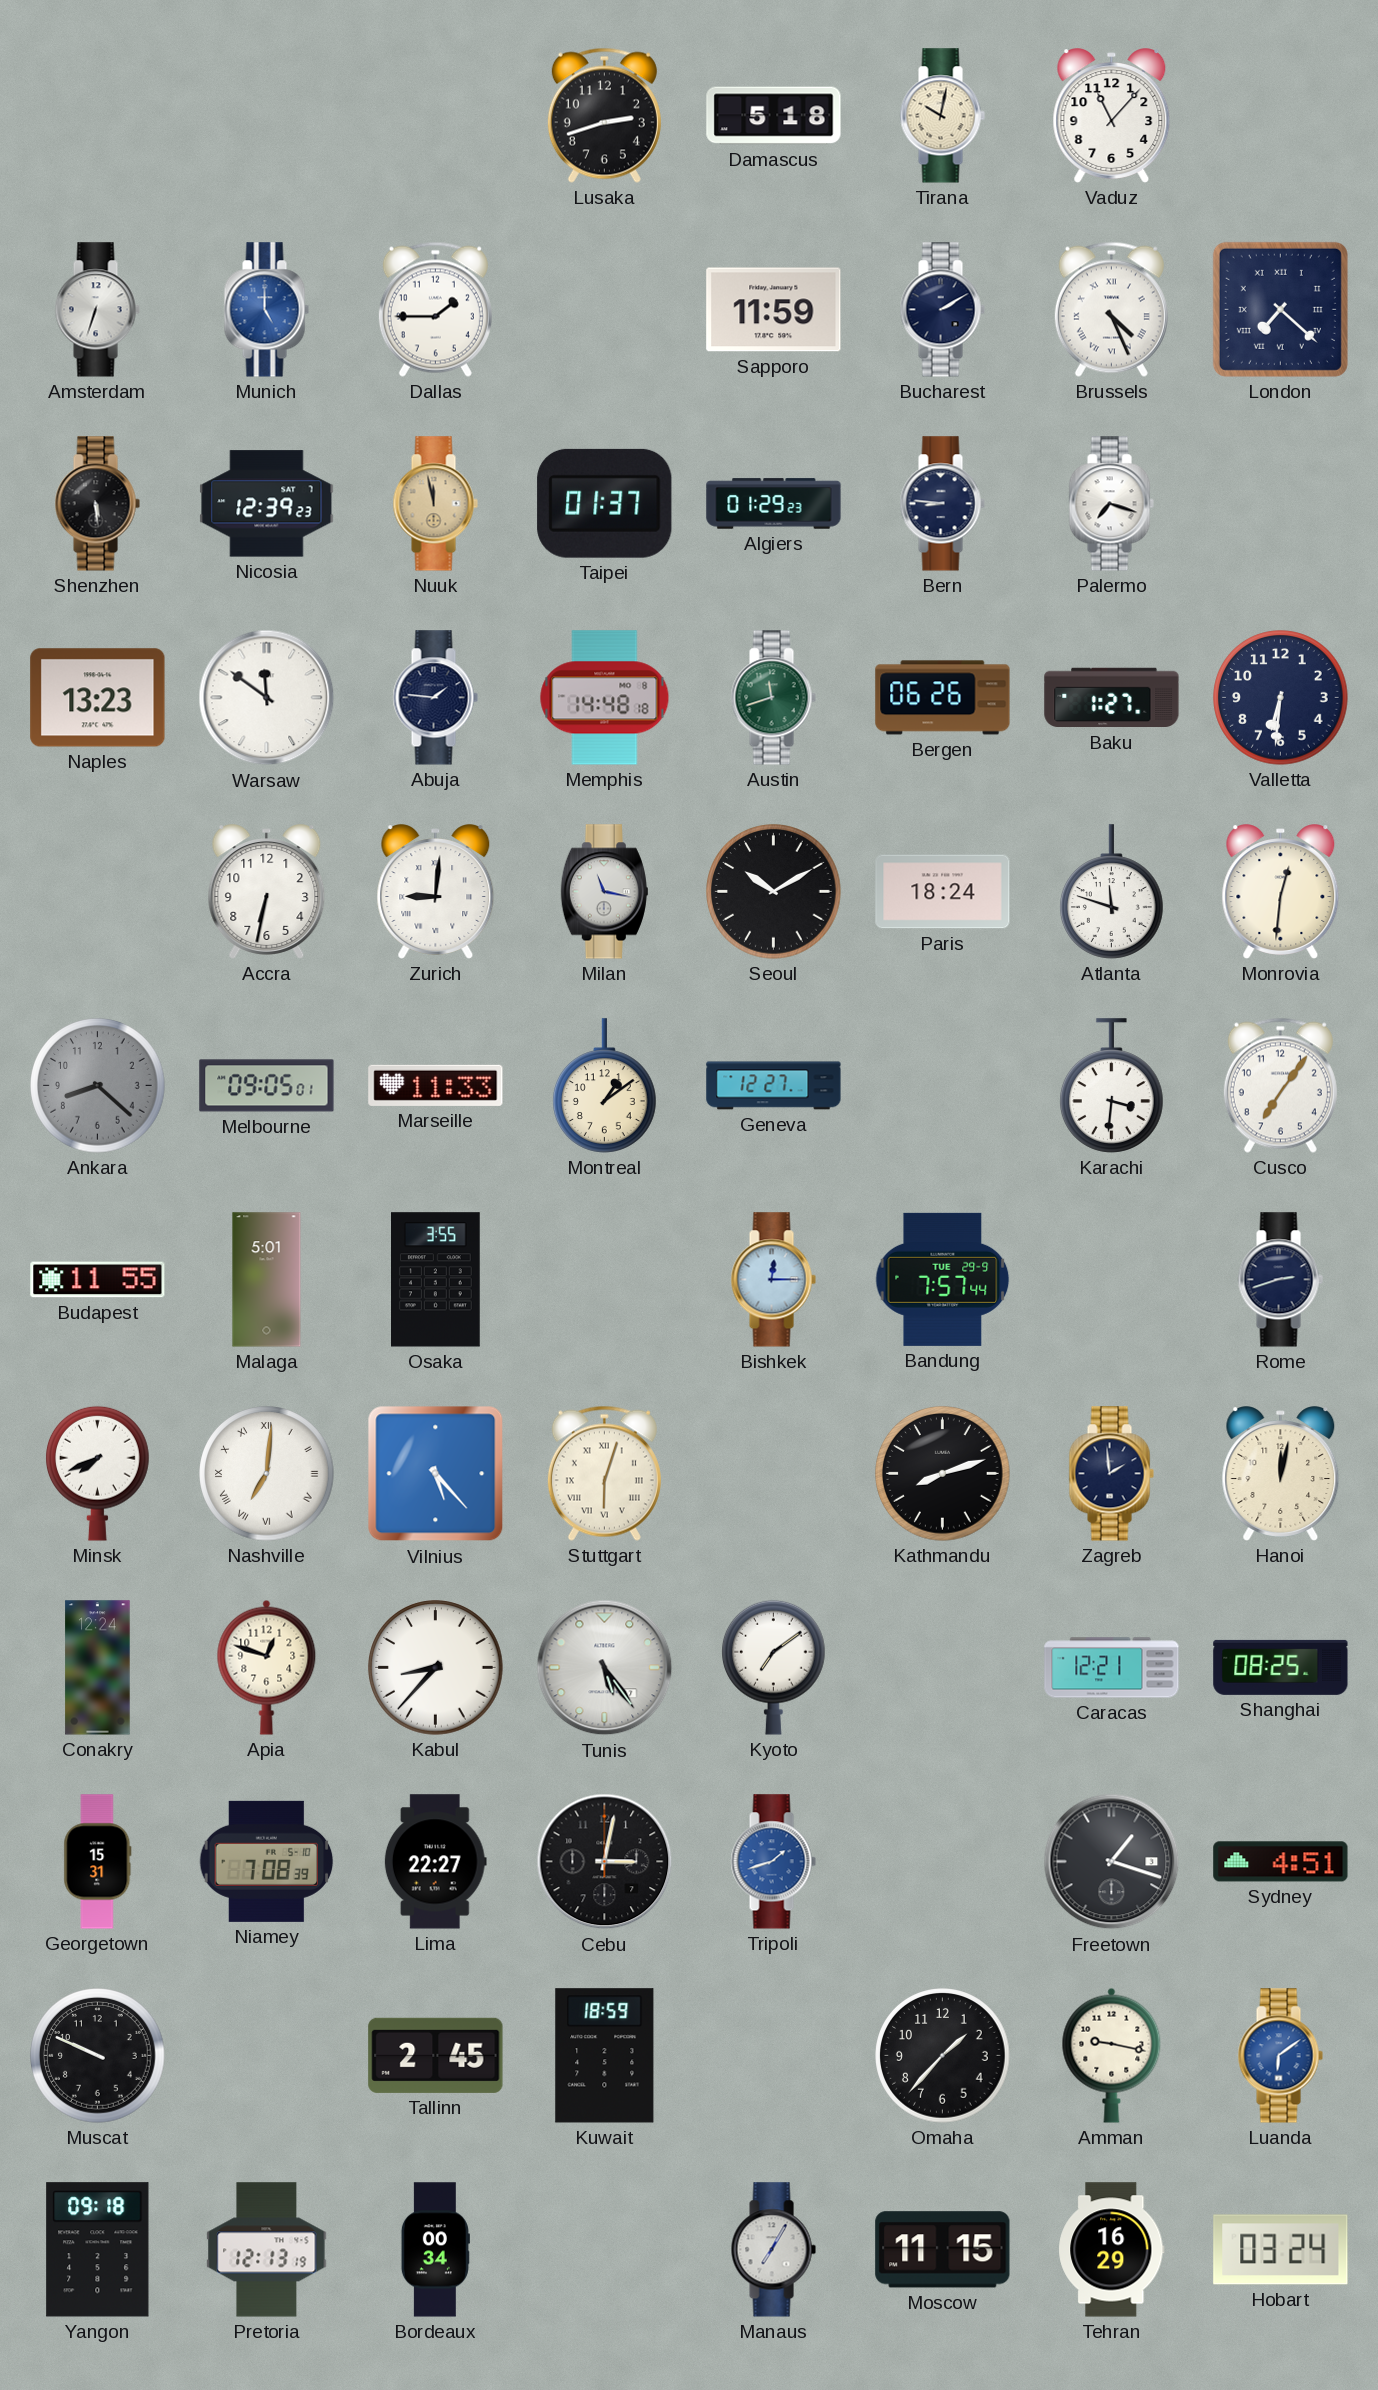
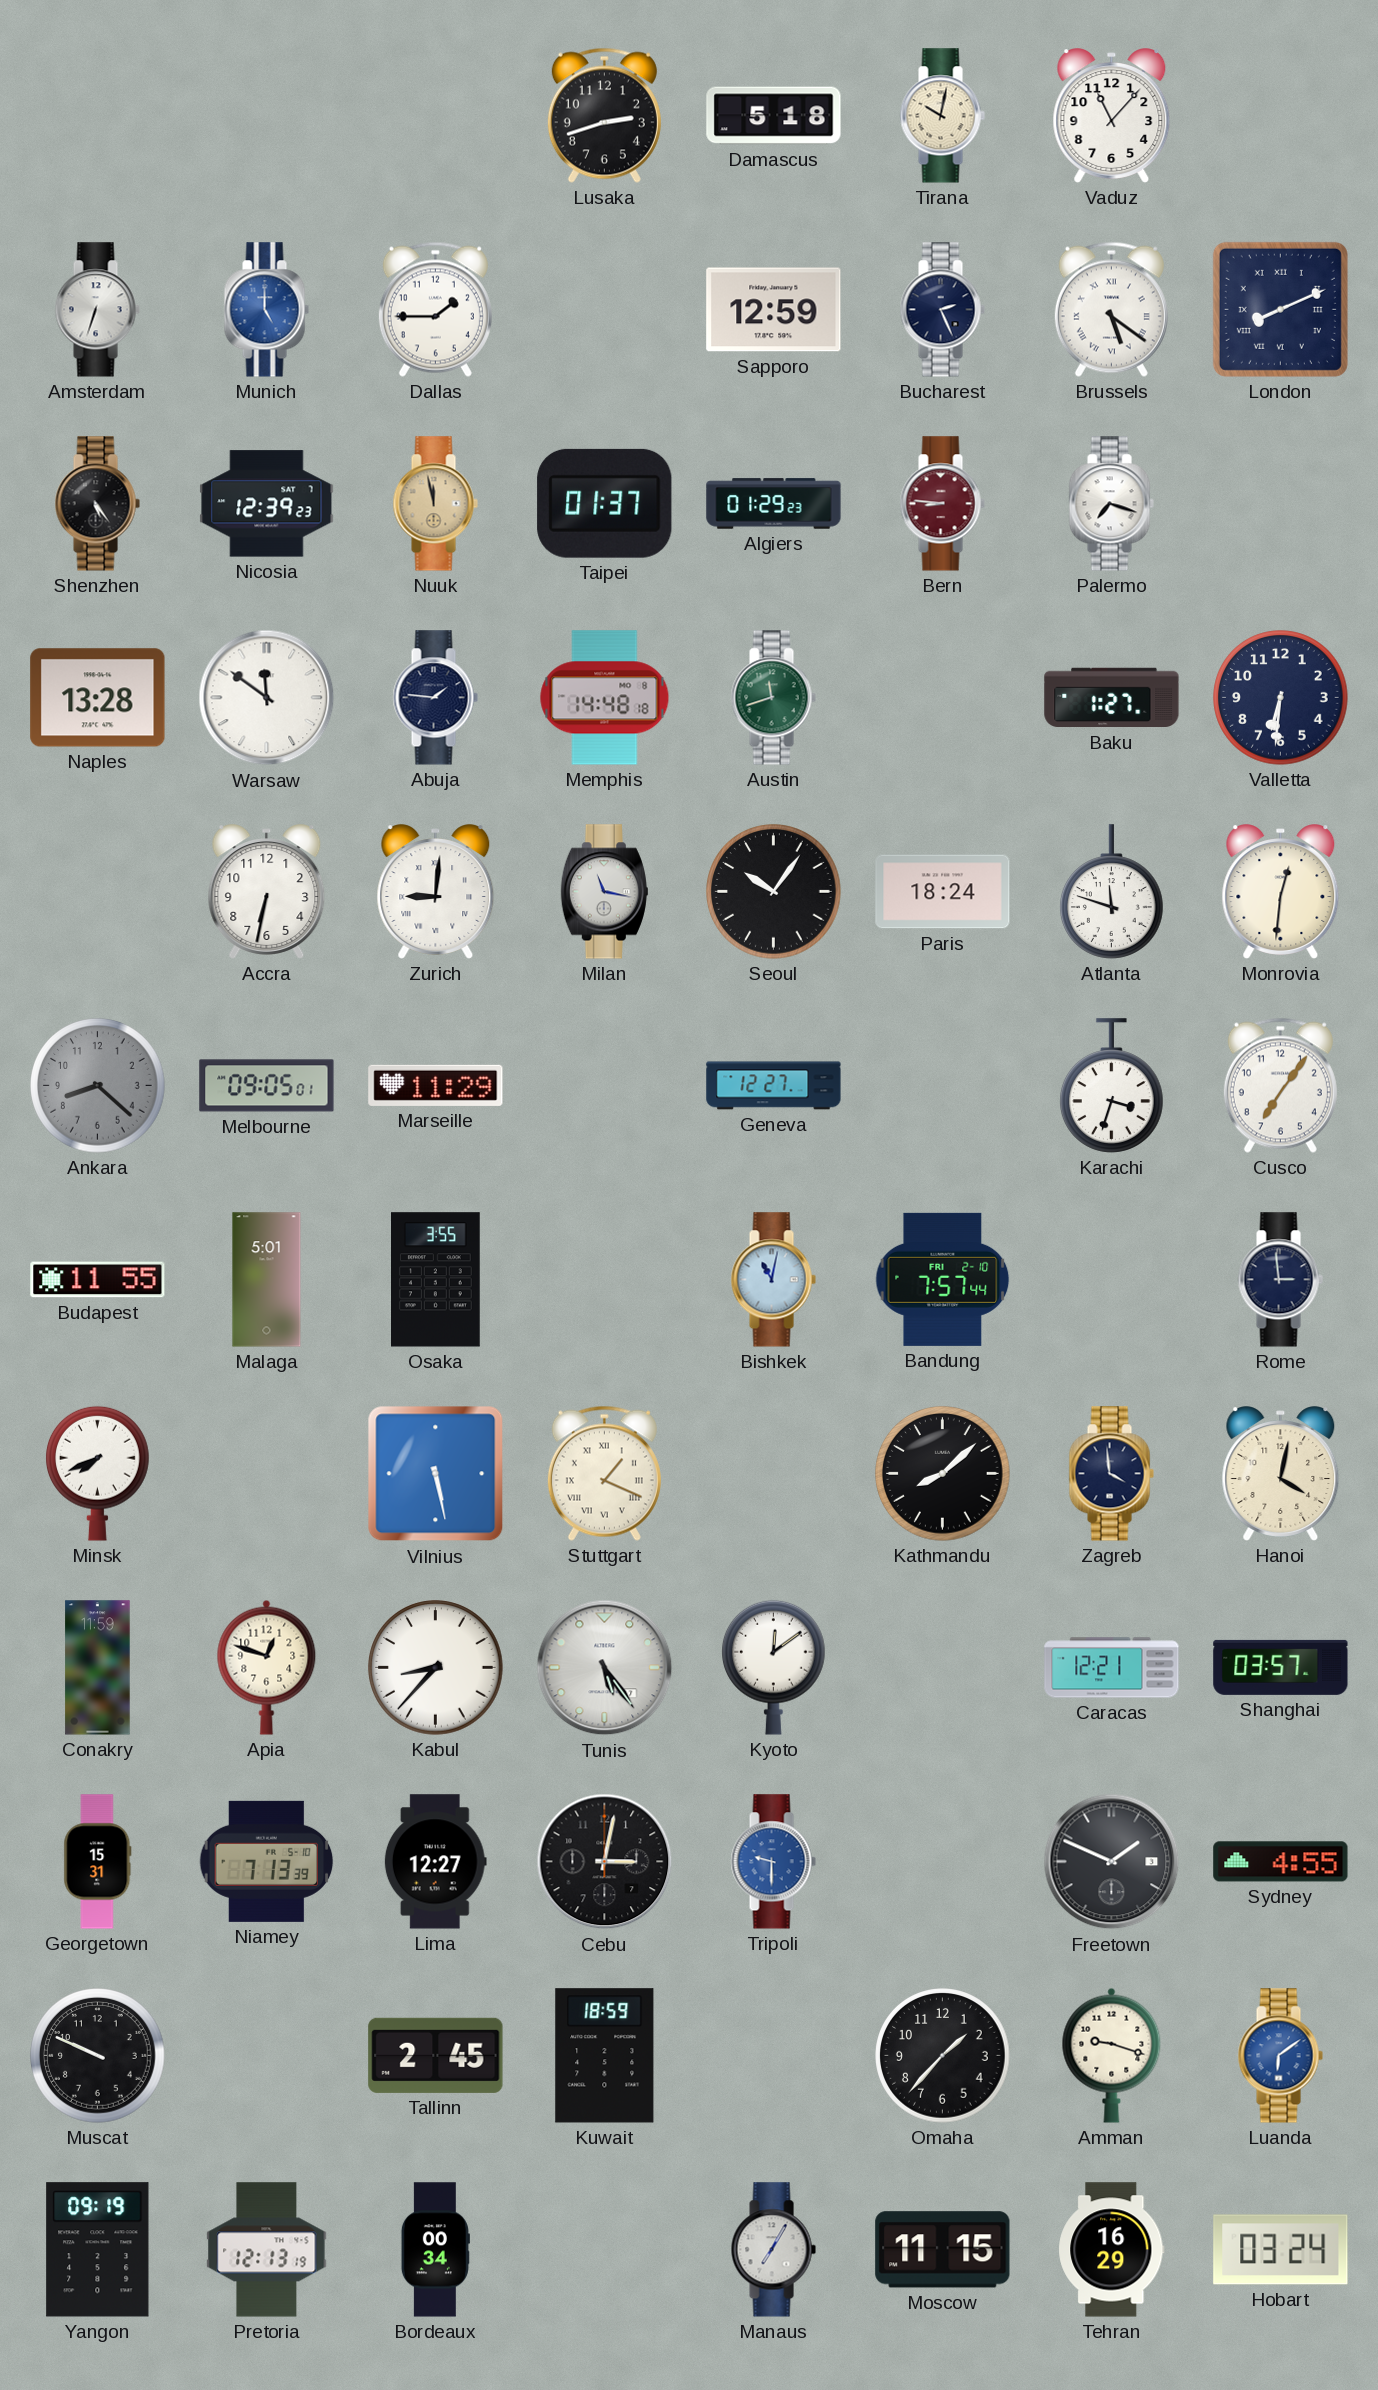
Sapporo: 11:59 -> 12:59
Bucharest: 2:10 -> 2:26
Brussels: 4:26 -> 5:21
London: 7:22 -> 8:11
Shenzhen: 5:29 -> 5:24
Bern dial: navy -> burgundy
Naples: 13:23 -> 13:28
Bergen: 06:26 -> none
Seoul: 10:10 -> 10:06
Marseille: 11:33 -> 11:29
Montreal: 1:09 -> none
Karachi: 3:31 -> 3:33
Bishkek: 12:15 -> 11:02
Bandung date: TUE 29-9 -> FRI 2-10
Rome: 2:42 -> 2:59
Nashville: 7:01 -> none
Vilnius: 5:23 -> 5:28
Stuttgart: 6:03 -> 1:19
Kathmandu: 8:12 -> 8:08
Zagreb: 1:59 -> 3:59
Hanoi: 12:02 -> 4:02
Conakry: 12:24 -> 11:59
Kyoto: 7:09 -> 12:09
Shanghai: 08:25 -> 03:57
Niamey: 7:08 -> 7:13
Lima: 22:27 -> 12:27
Tripoli: 1:42 -> 9:30
Freetown: 1:18 -> 1:49
Sydney: 4:51 -> 4:55
Amman: 9:17 -> 9:18
Yangon: 09:18 -> 09:19
